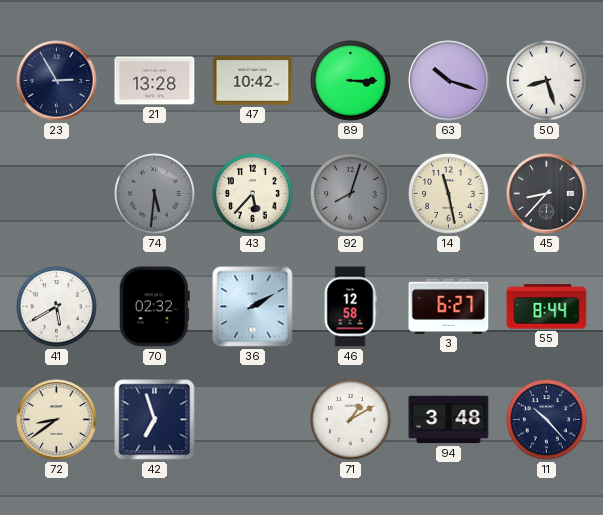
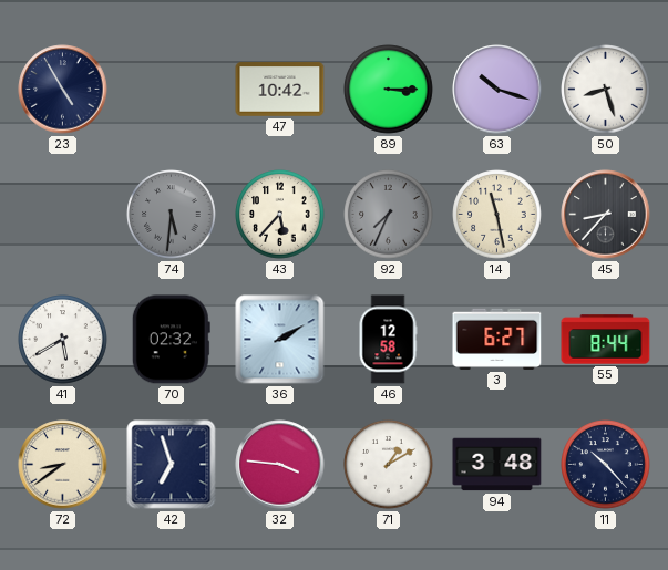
23: 2:55 -> 4:55
21: 13:28 -> none
92: 8:03 -> 7:34
32: none -> 3:46
